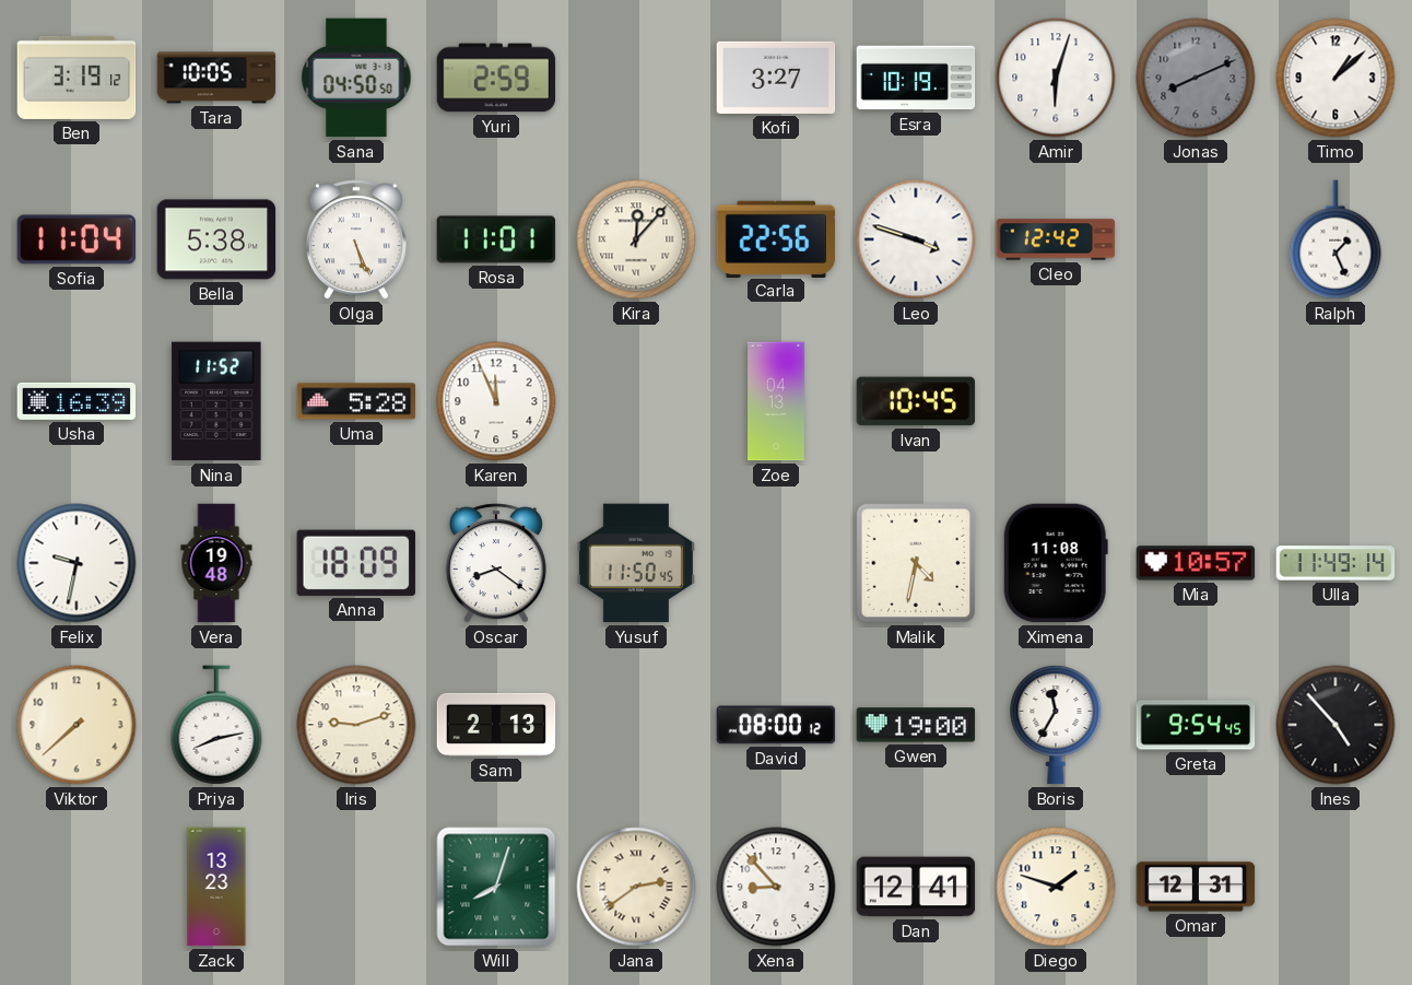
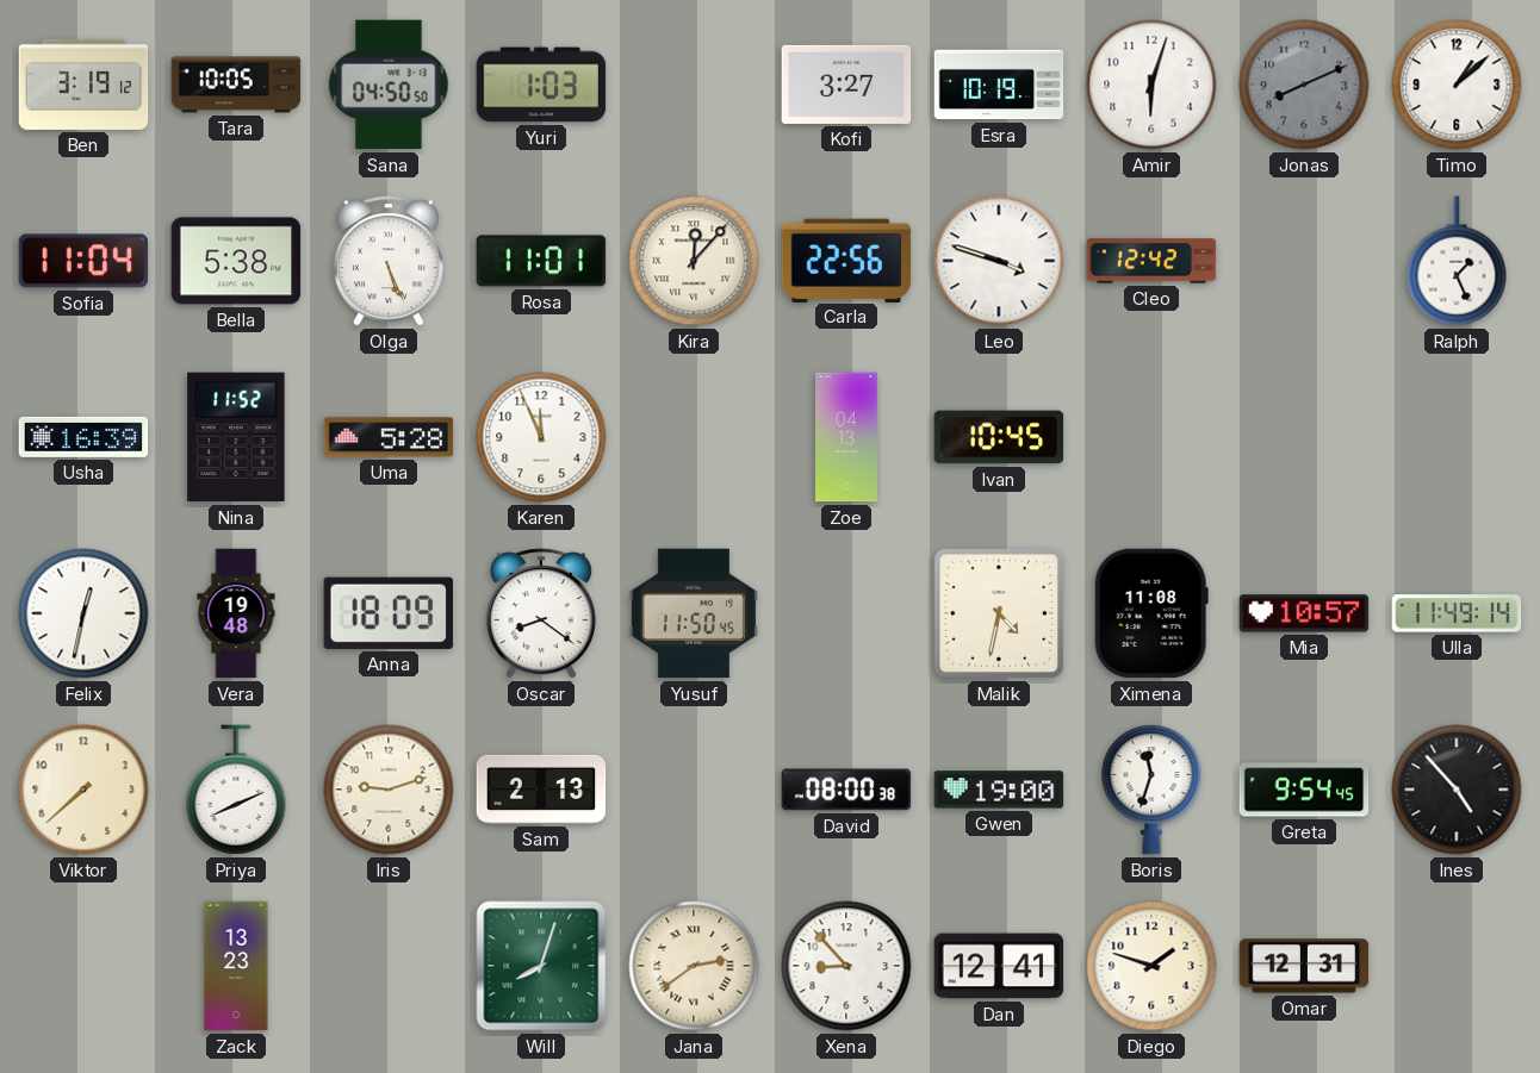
Yuri: 2:59 -> 1:03
Felix: 9:32 -> 12:32
Priya: 8:13 -> 8:11
David: 08:00:12 -> 08:00:38
Boris: 11:35 -> 11:33
